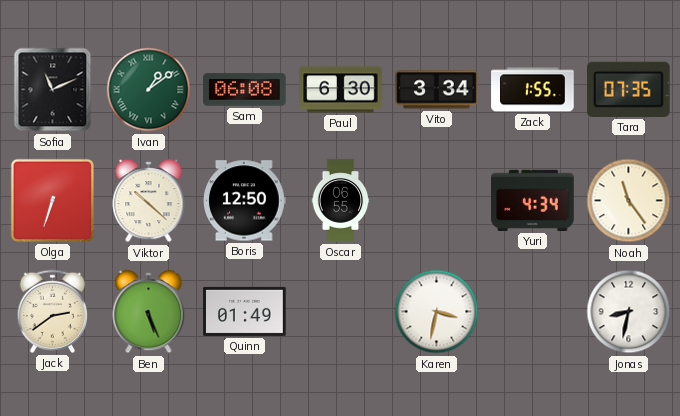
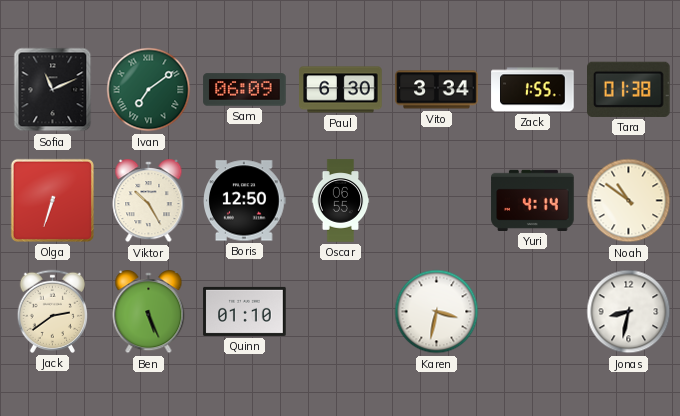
Ivan: 1:09 -> 7:09
Sam: 06:08 -> 06:09
Tara: 07:35 -> 01:38
Viktor: 10:22 -> 10:25
Yuri: 4:34 -> 4:14
Noah: 11:24 -> 10:51
Quinn: 01:49 -> 01:10
